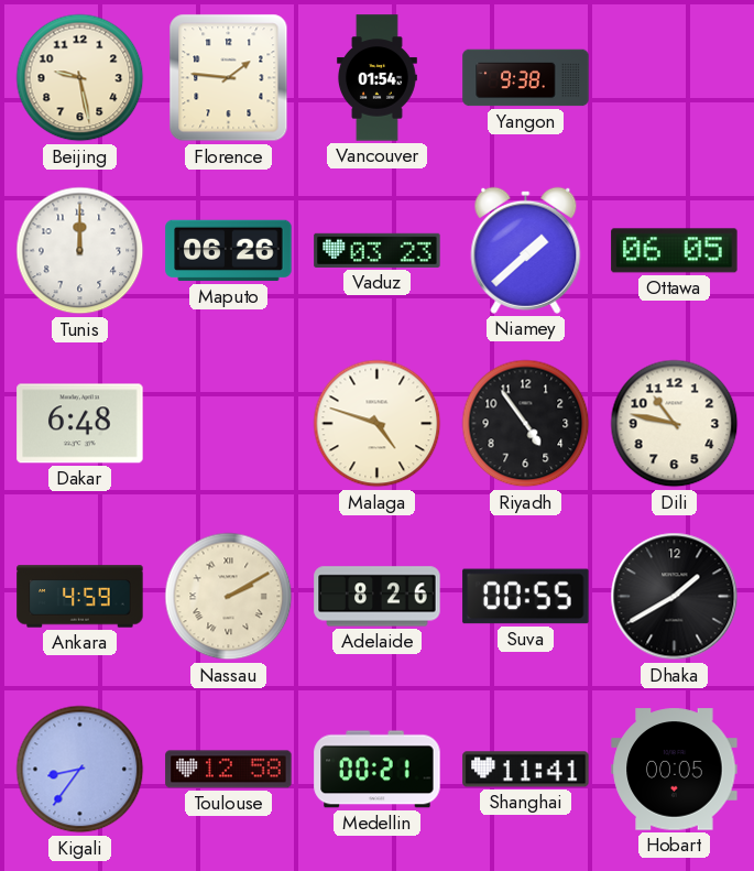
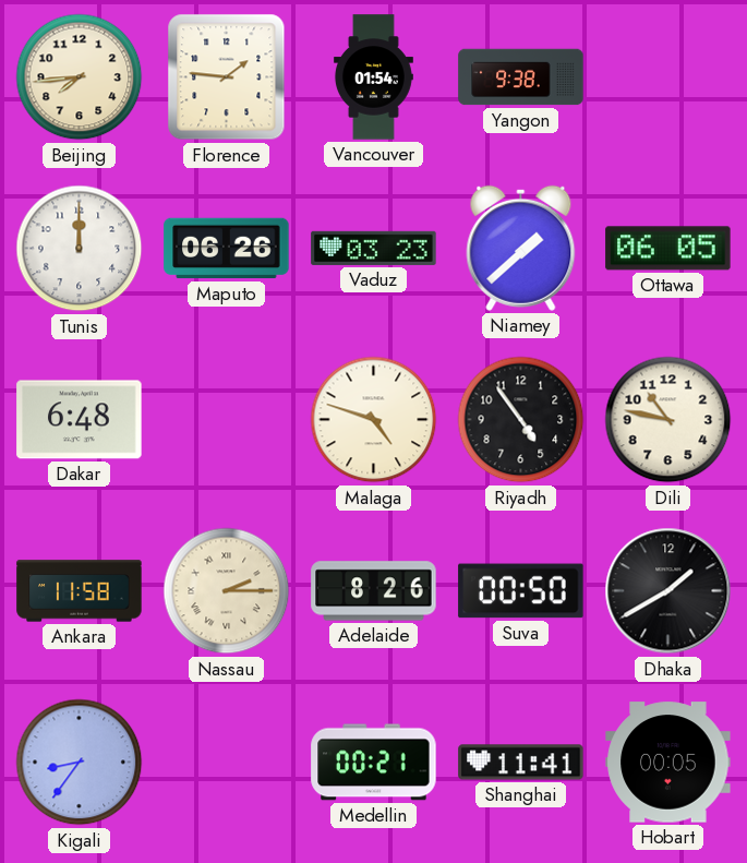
Beijing: 9:28 -> 7:44
Ankara: 4:59 -> 11:58
Nassau: 2:10 -> 2:15
Suva: 00:55 -> 00:50
Toulouse: 12:58 -> none
